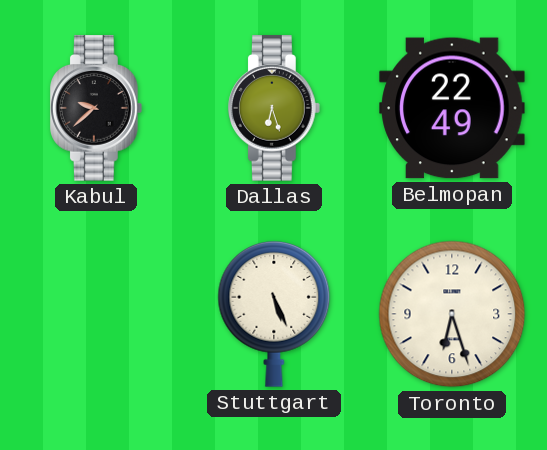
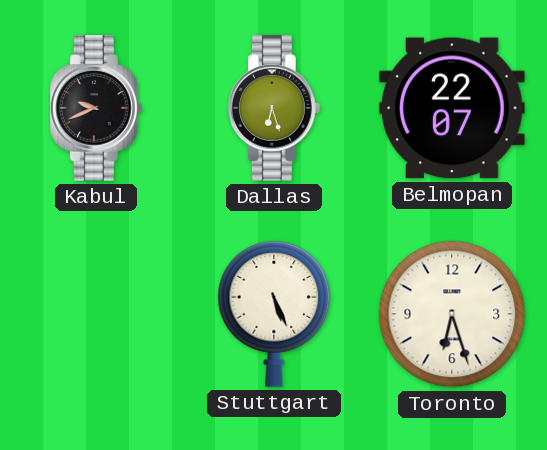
Kabul: 9:38 -> 9:41
Belmopan: 22:49 -> 22:07
